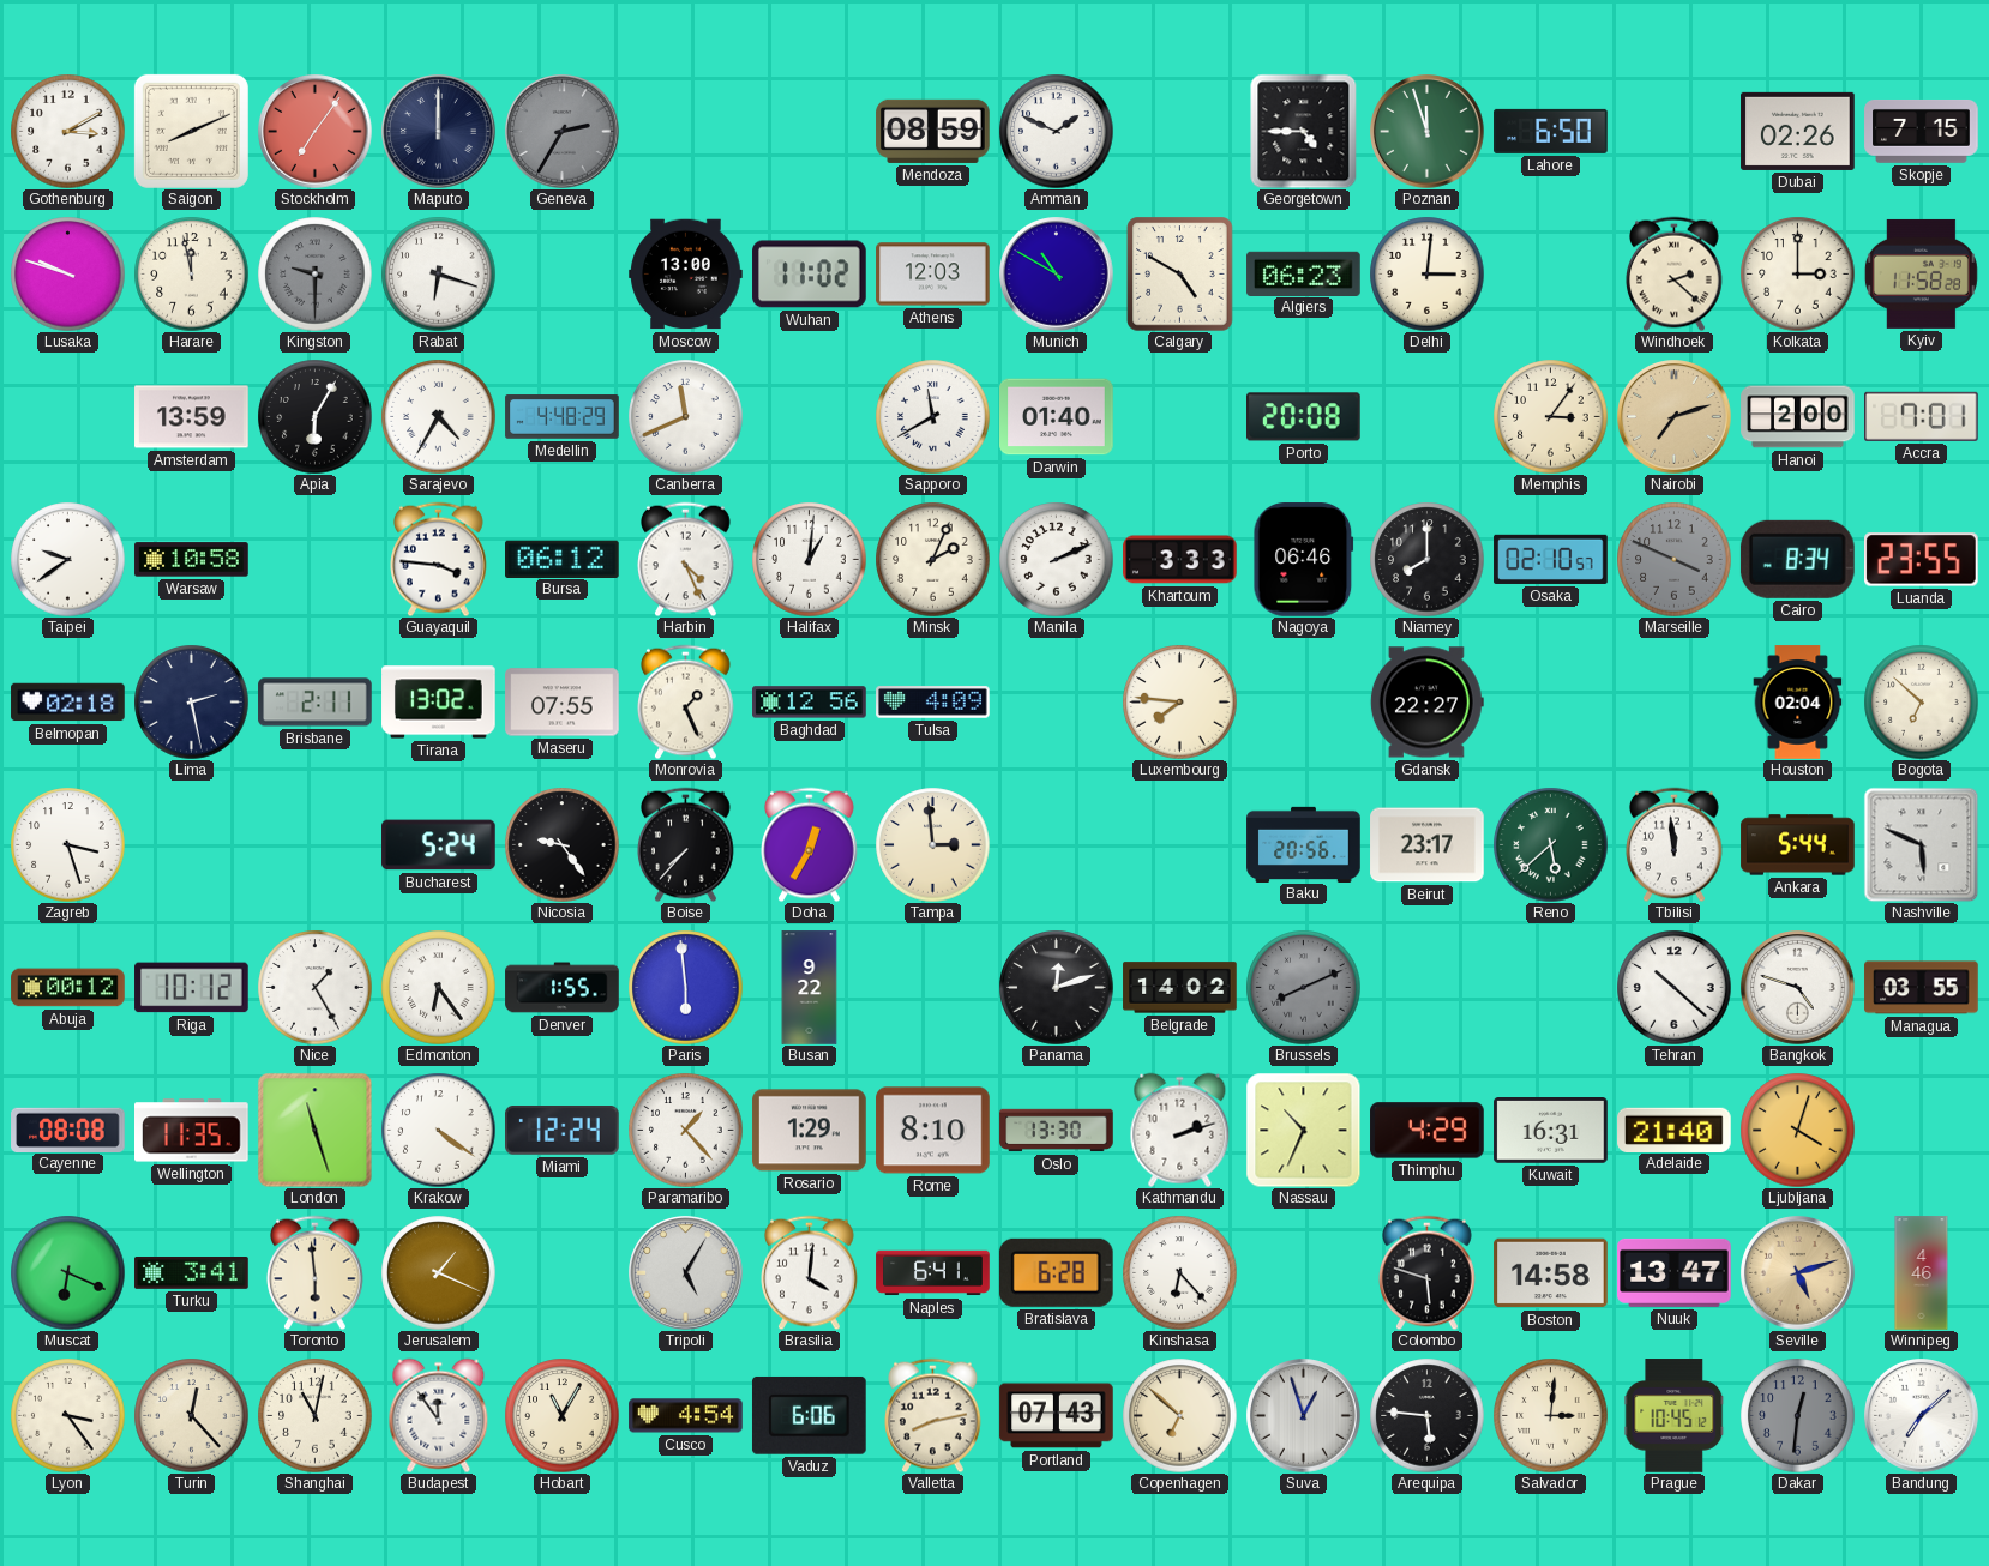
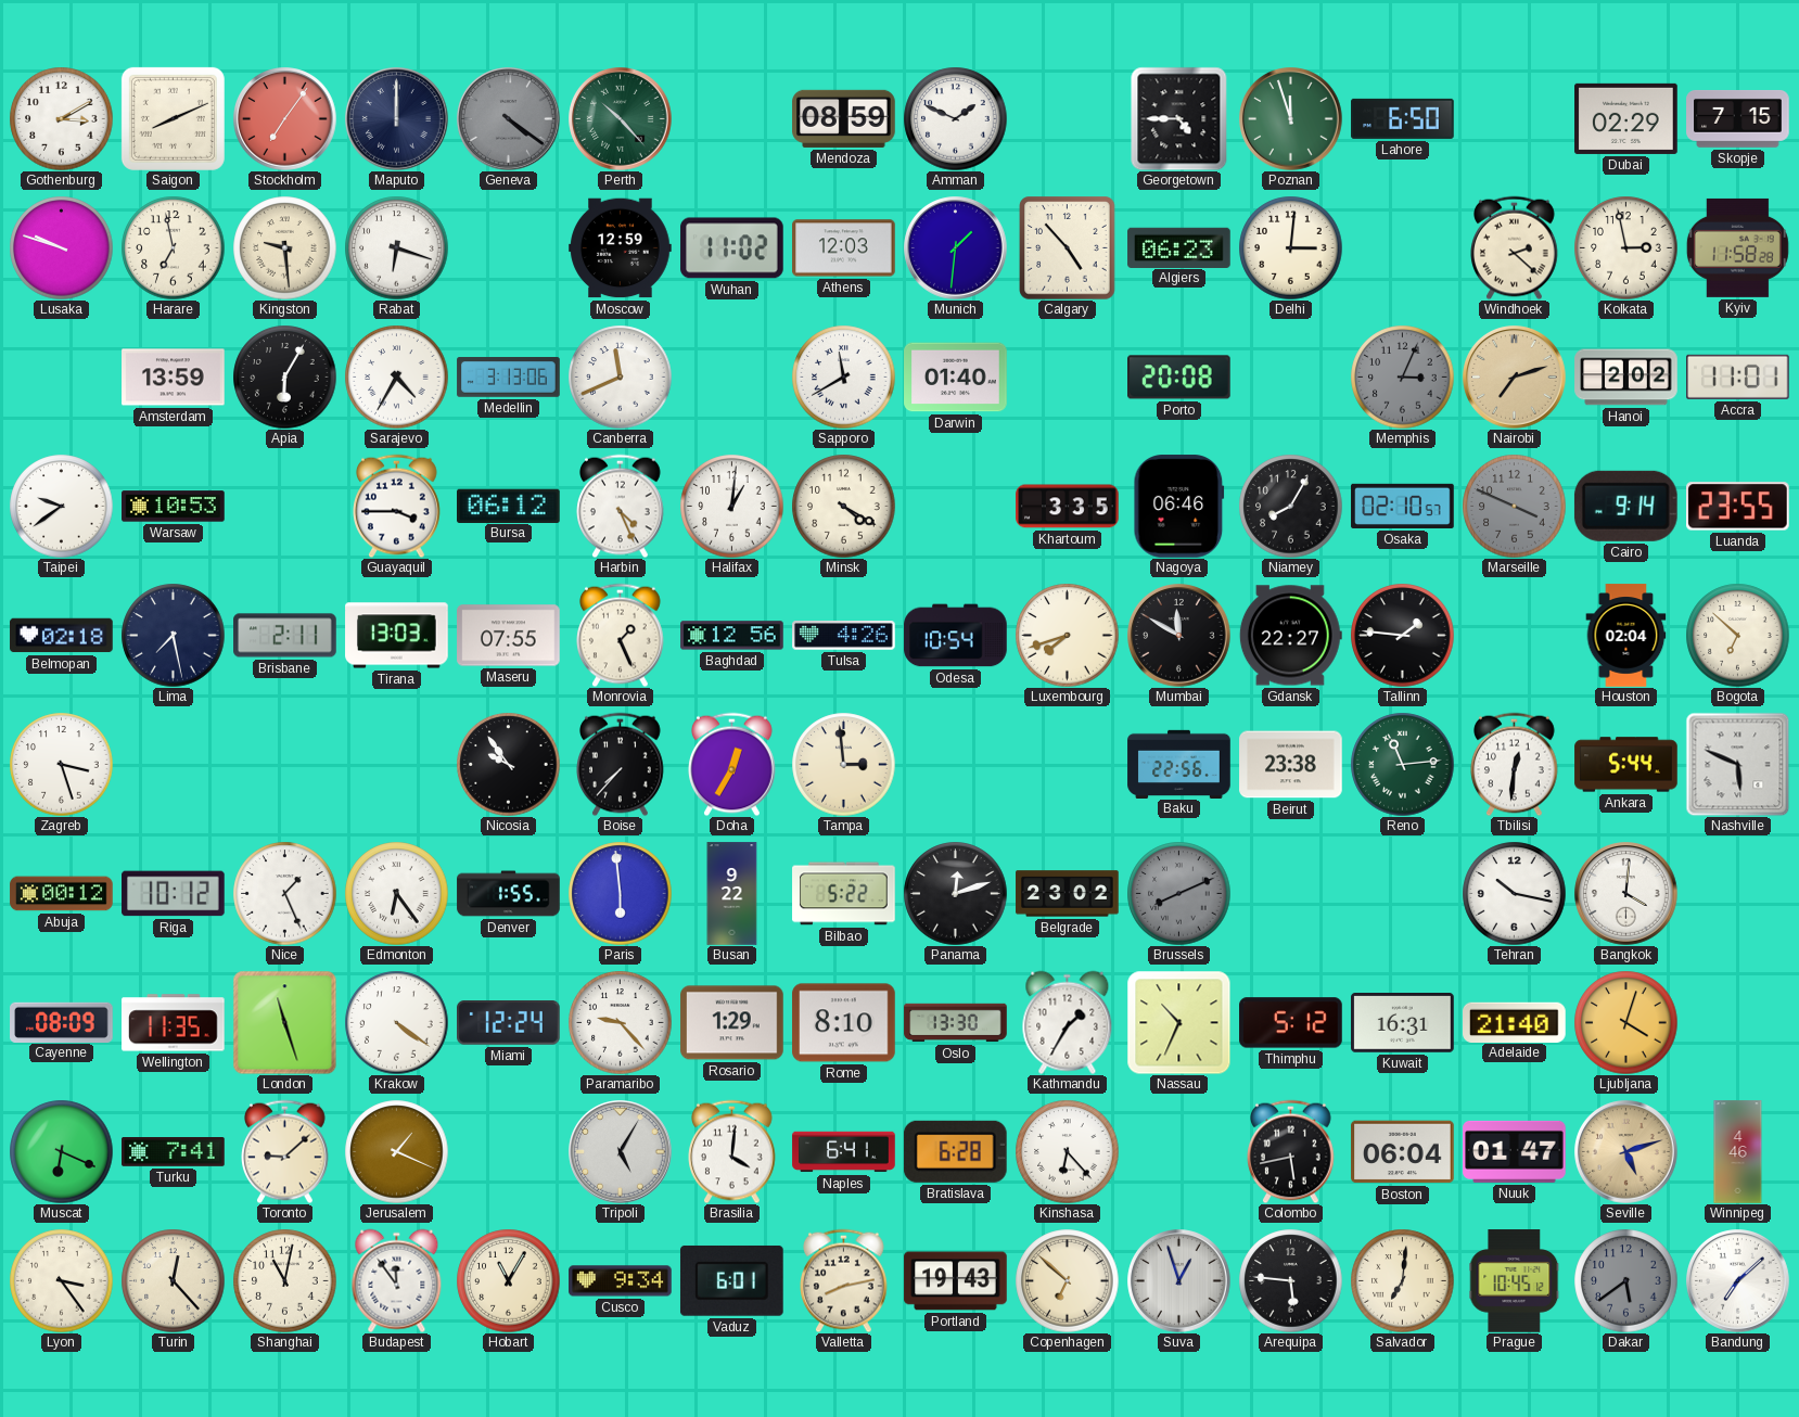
Geneva: 2:35 -> 4:21
Perth: none -> 10:23
Dubai: 02:26 -> 02:29
Harare: 11:58 -> 6:58
Kingston: 9:30 -> 9:29
Kingston dial: grey -> cream
Moscow: 13:00 -> 12:59
Munich: 10:50 -> 1:31
Calgary: 4:50 -> 4:53
Kolkata: 3:00 -> 2:58
Medellin: 4:48 -> 3:13
Memphis: 3:06 -> 3:04
Memphis dial: cream -> grey
Hanoi: 2:00 -> 2:02
Accra: 7:01 -> 11:01
Warsaw: 10:58 -> 10:53
Guayaquil: 3:46 -> 3:45
Minsk: 2:04 -> 4:20
Manila: 2:11 -> none
Khartoum: 3:33 -> 3:35
Niamey: 8:00 -> 8:05
Cairo: 8:34 -> 9:14
Lima: 2:28 -> 7:28
Tirana: 13:02 -> 13:03
Tulsa: 4:09 -> 4:26
Odesa: none -> 10:54
Luxembourg: 7:46 -> 7:42
Mumbai: none -> 11:50
Tallinn: none -> 1:46
Bucharest: 5:24 -> none
Nicosia: 9:24 -> 9:54
Baku: 20:56 -> 22:56
Beirut: 23:17 -> 23:38
Reno: 5:38 -> 11:14
Tbilisi: 11:59 -> 12:31
Nice: 1:25 -> 1:26
Bilbao: none -> 5:22
Belgrade: 14:02 -> 23:02
Tehran: 10:22 -> 10:17
Bangkok: 4:48 -> 4:01
Managua: 03:55 -> none
Cayenne: 08:08 -> 08:09
Paramaribo: 1:23 -> 9:23
Kathmandu: 2:12 -> 1:35
Thimphu: 4:29 -> 5:12
Turku: 3:41 -> 7:41
Toronto: 5:59 -> 9:08
Colombo: 5:48 -> 5:43
Boston: 14:58 -> 06:04
Nuuk: 13:47 -> 01:47
Cusco: 4:54 -> 9:34
Vaduz: 6:06 -> 6:01
Portland: 07:43 -> 19:43
Salvador: 3:01 -> 7:01
Dakar: 12:31 -> 5:39
